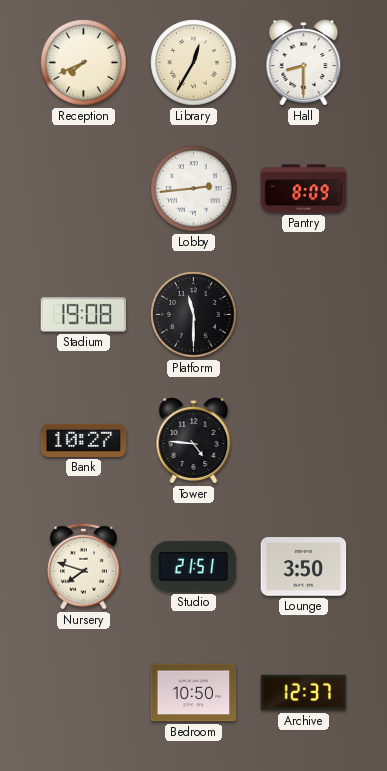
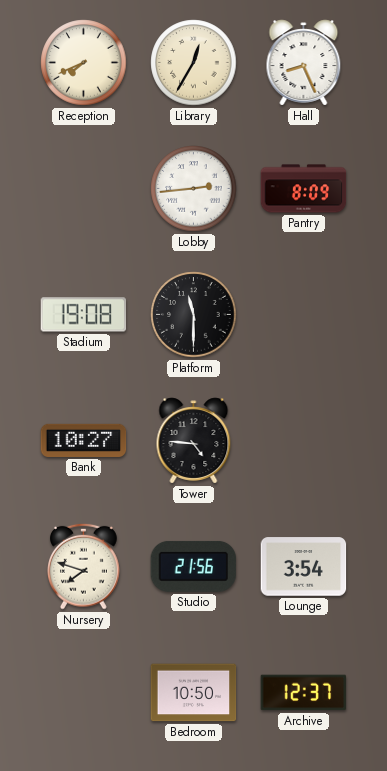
Hall: 8:30 -> 8:26
Studio: 21:51 -> 21:56
Lounge: 3:50 -> 3:54
